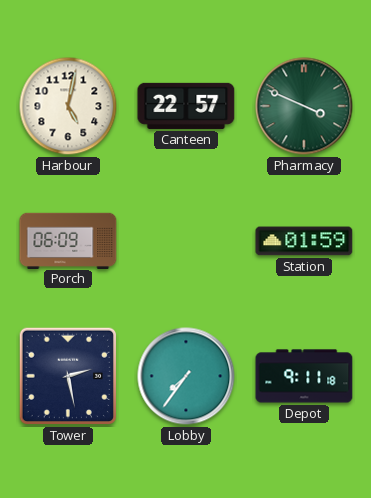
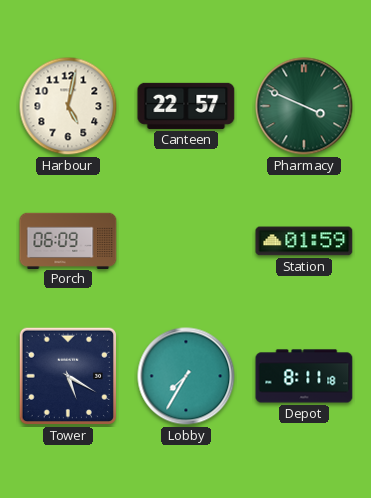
Tower: 2:28 -> 5:20
Lobby: 7:36 -> 7:35
Depot: 9:11 -> 8:11
